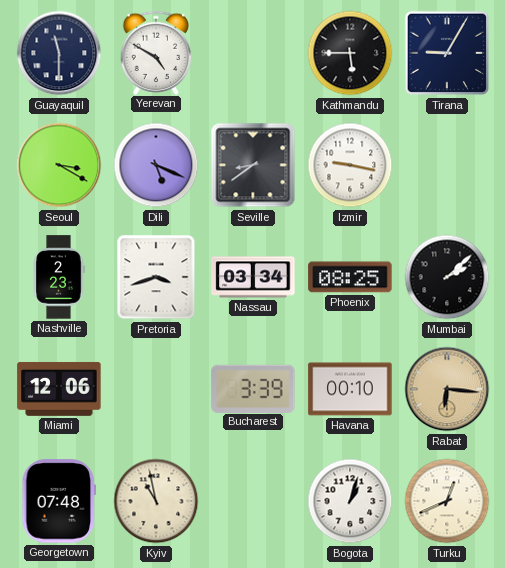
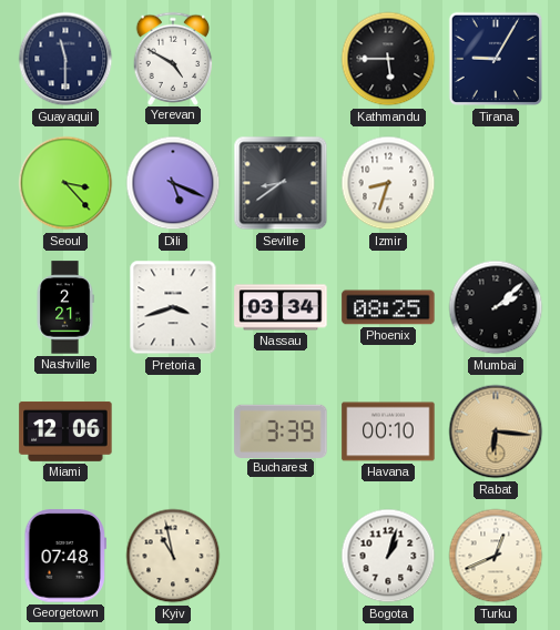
Seoul: 3:20 -> 3:23
Izmir: 9:17 -> 8:33
Nashville: 2:23 -> 2:21
